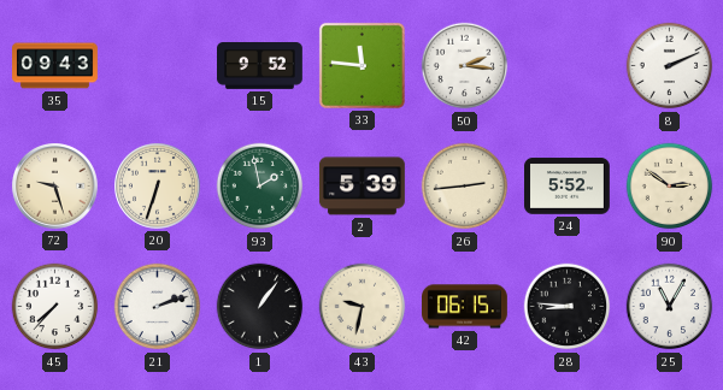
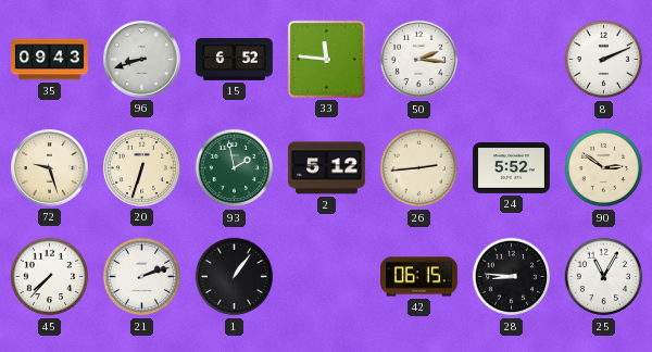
96: none -> 8:42
15: 9:52 -> 6:52
2: 5:39 -> 5:12
43: 9:32 -> none
